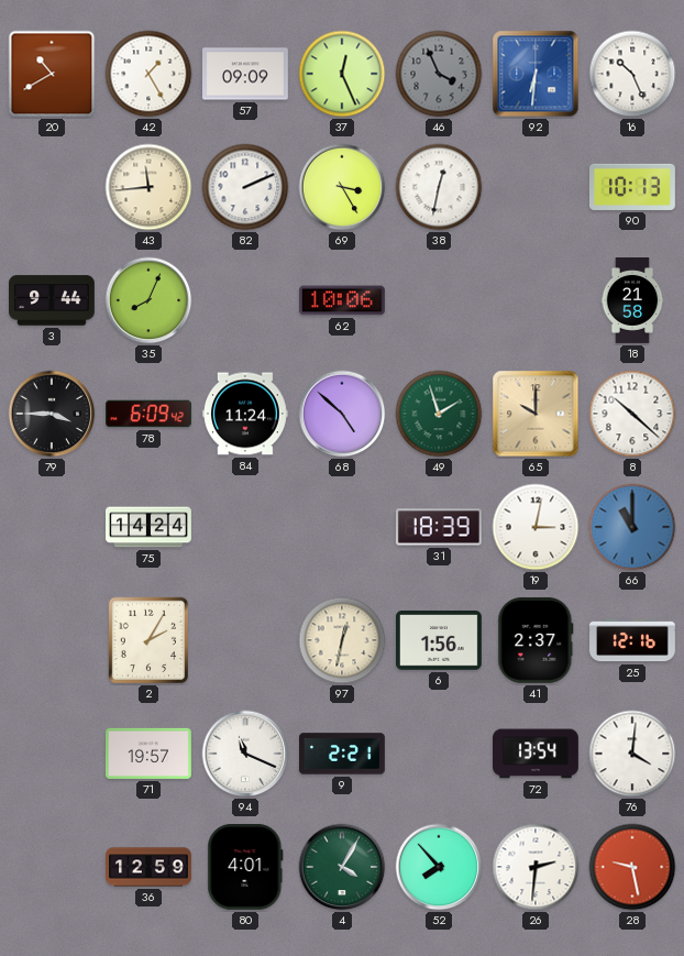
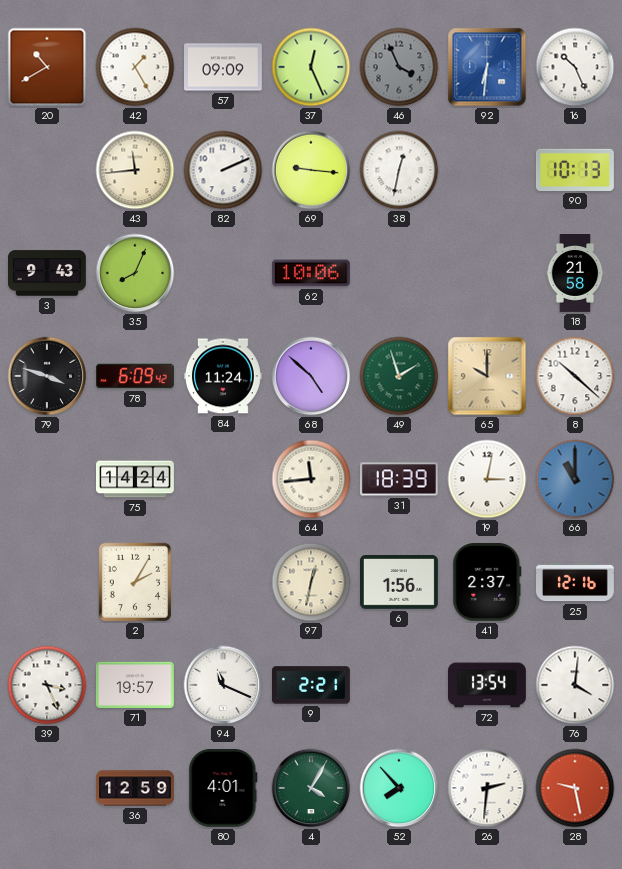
69: 3:25 -> 9:16
3: 9:44 -> 9:43
79: 3:45 -> 3:48
64: none -> 11:44
39: none -> 3:26
